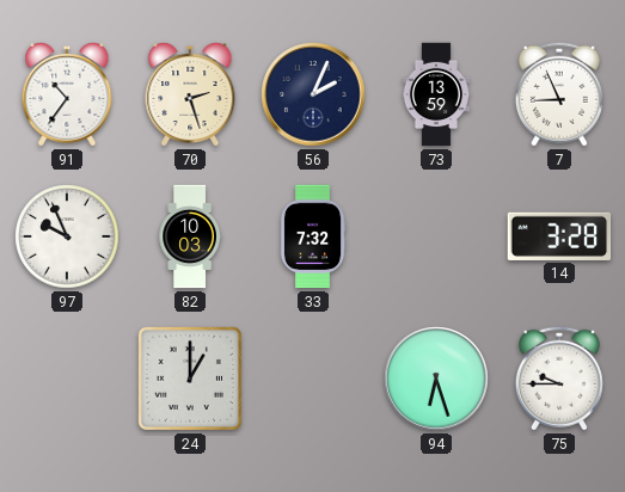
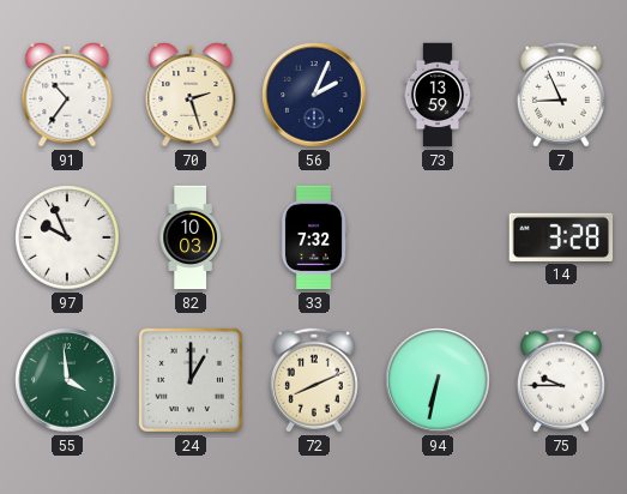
55: none -> 3:59
72: none -> 8:11
94: 6:27 -> 6:32
